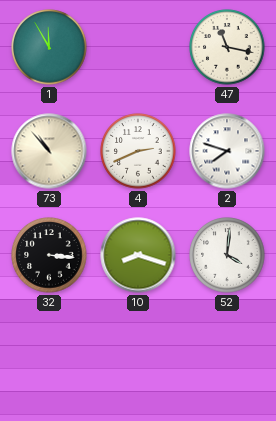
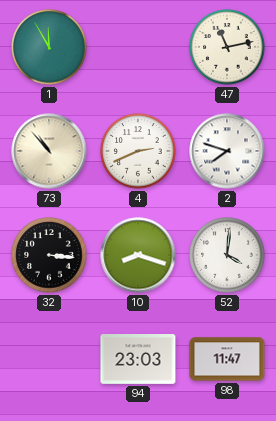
47: 11:17 -> 11:13
94: none -> 23:03
98: none -> 11:47
